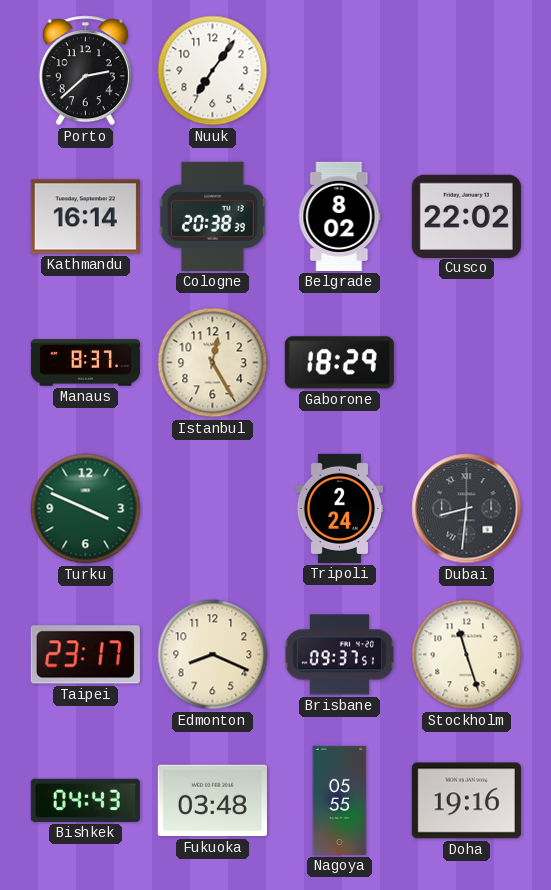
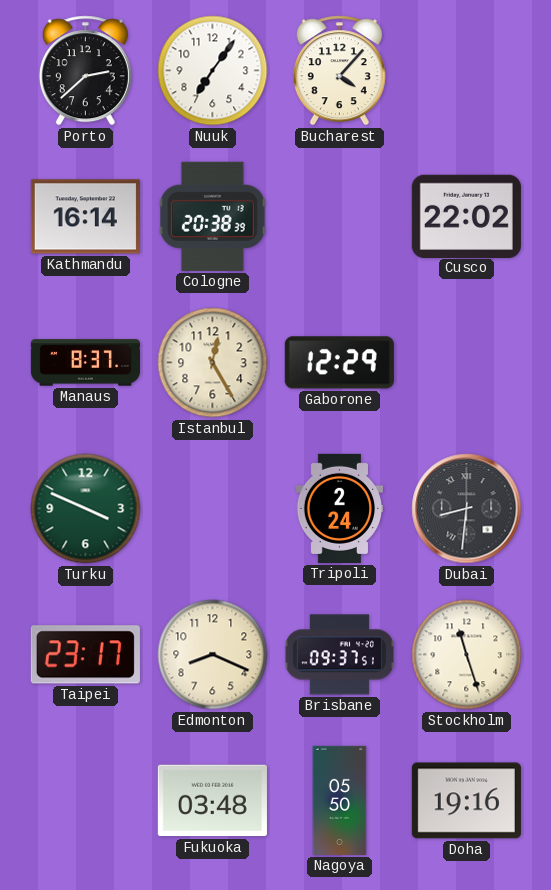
Bucharest: none -> 4:07
Belgrade: 8:02 -> none
Gaborone: 18:29 -> 12:29
Bishkek: 04:43 -> none
Nagoya: 05:55 -> 05:50
